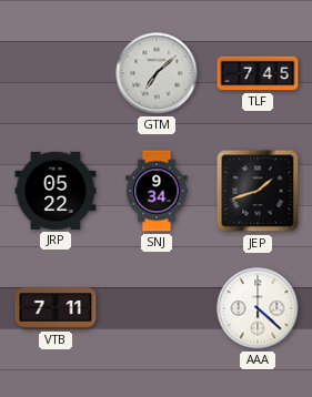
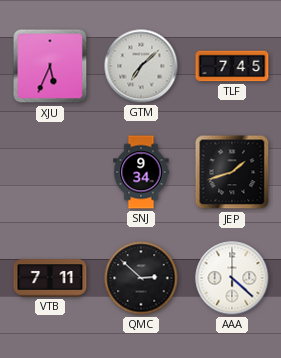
XJU: none -> 5:34
JRP: 05:22 -> none
QMC: none -> 2:52
